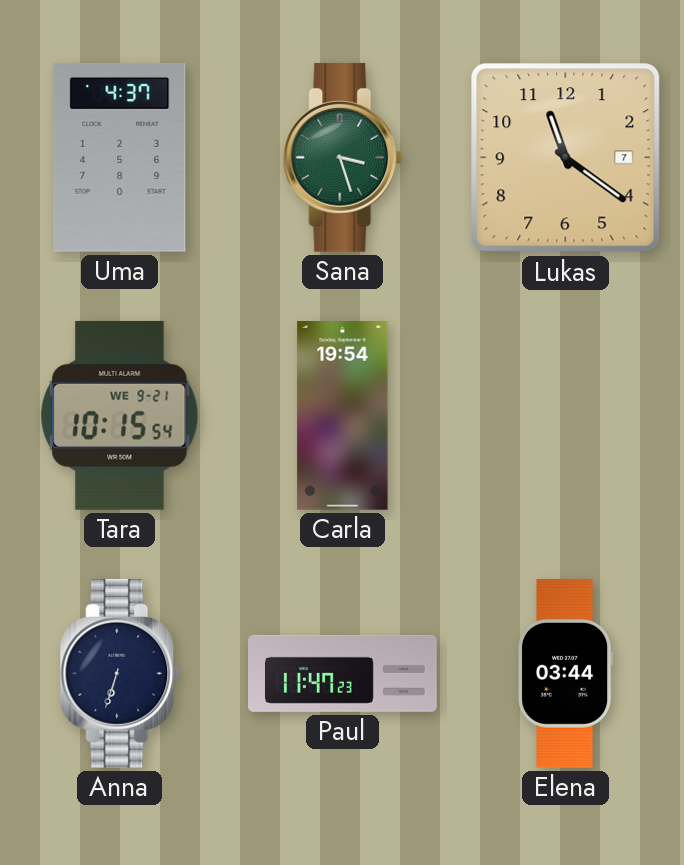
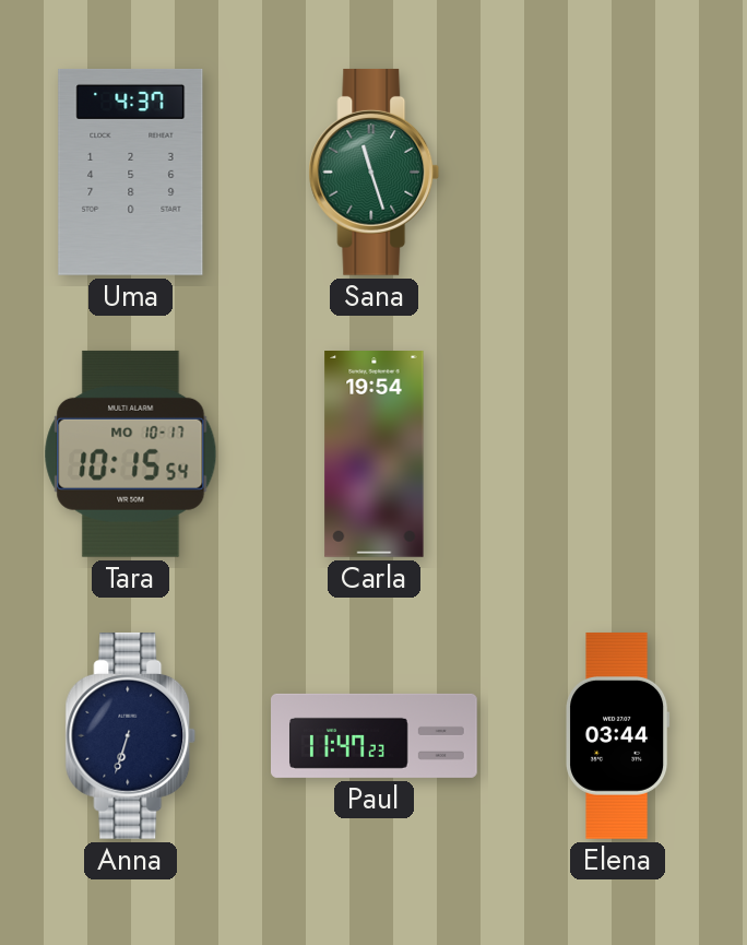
Sana: 3:27 -> 11:27
Lukas: 11:21 -> none
Tara date: WE 9-21 -> MO 10-17
